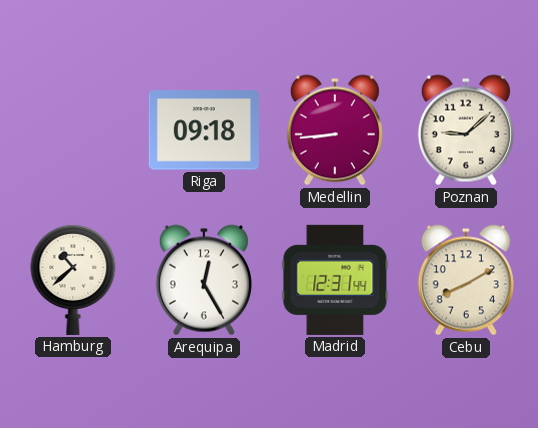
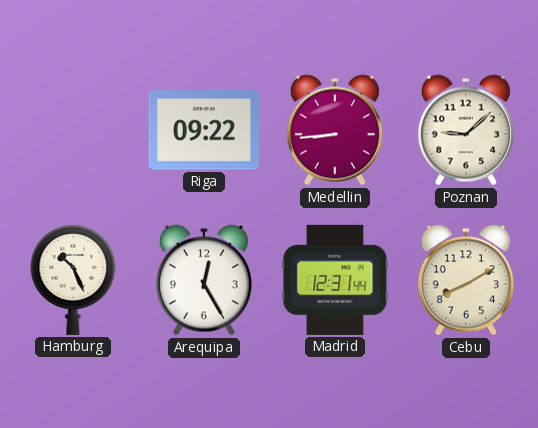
Riga: 09:18 -> 09:22
Hamburg: 10:38 -> 10:26
